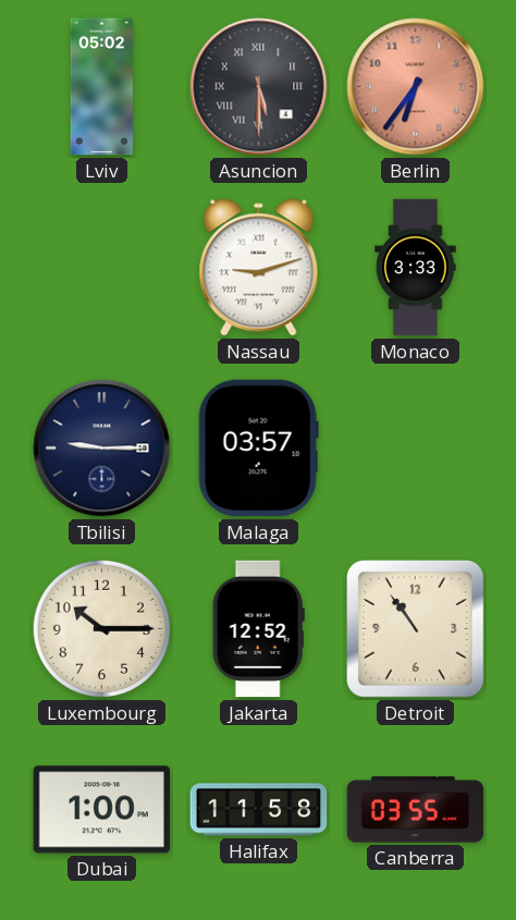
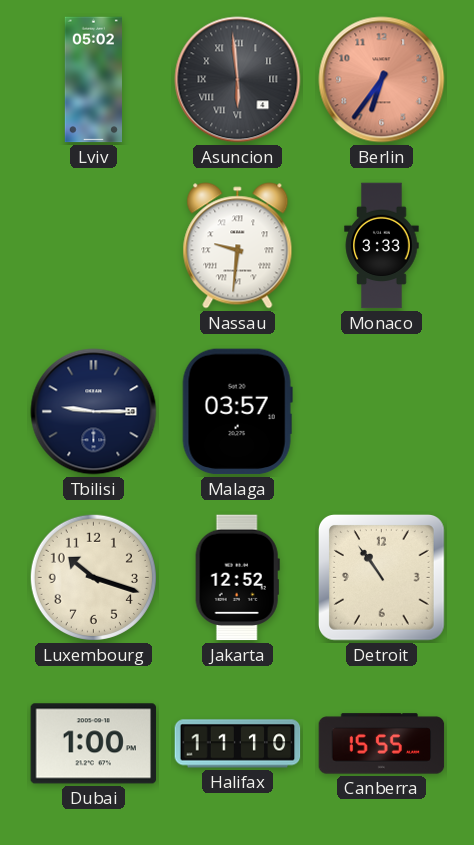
Asuncion: 5:30 -> 5:59
Nassau: 9:12 -> 9:31
Luxembourg: 10:15 -> 10:18
Halifax: 11:58 -> 11:10
Canberra: 03:55 -> 15:55
